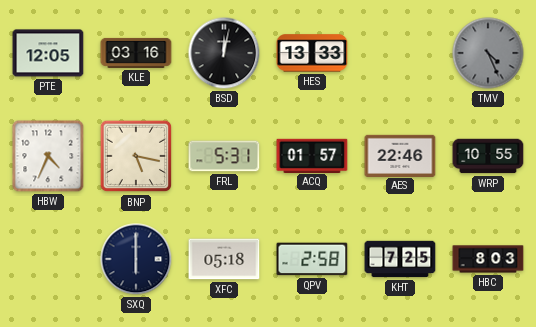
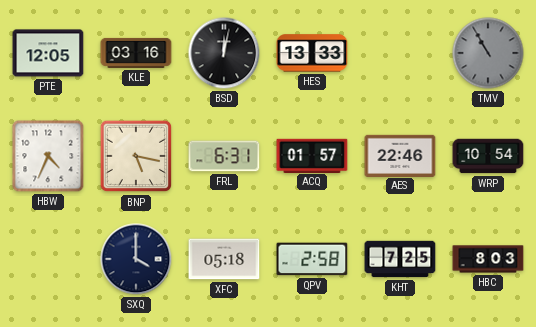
TMV: 4:26 -> 10:55
FRL: 5:31 -> 6:31
WRP: 10:55 -> 10:54
SXQ: 6:00 -> 4:00
